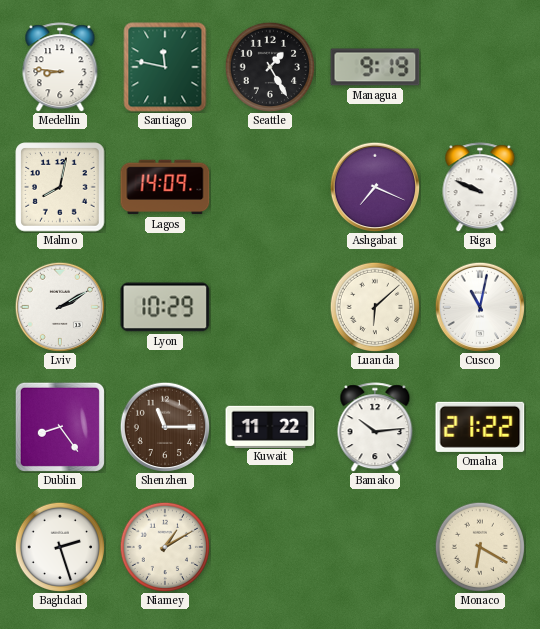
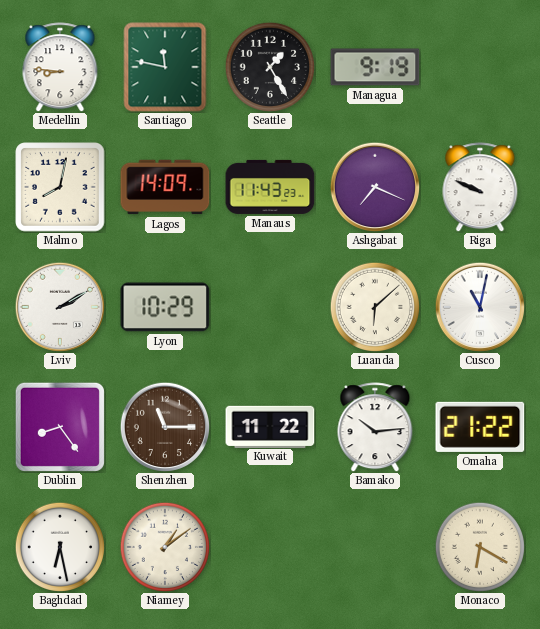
Manaus: none -> 11:43
Baghdad: 2:27 -> 6:28
Niamey: 1:10 -> 1:09
